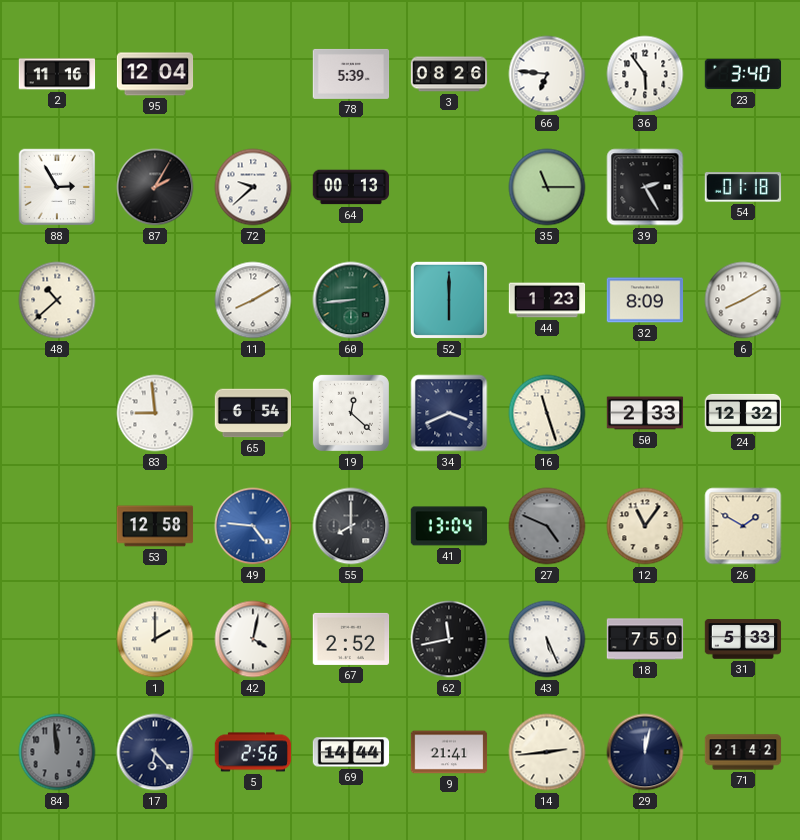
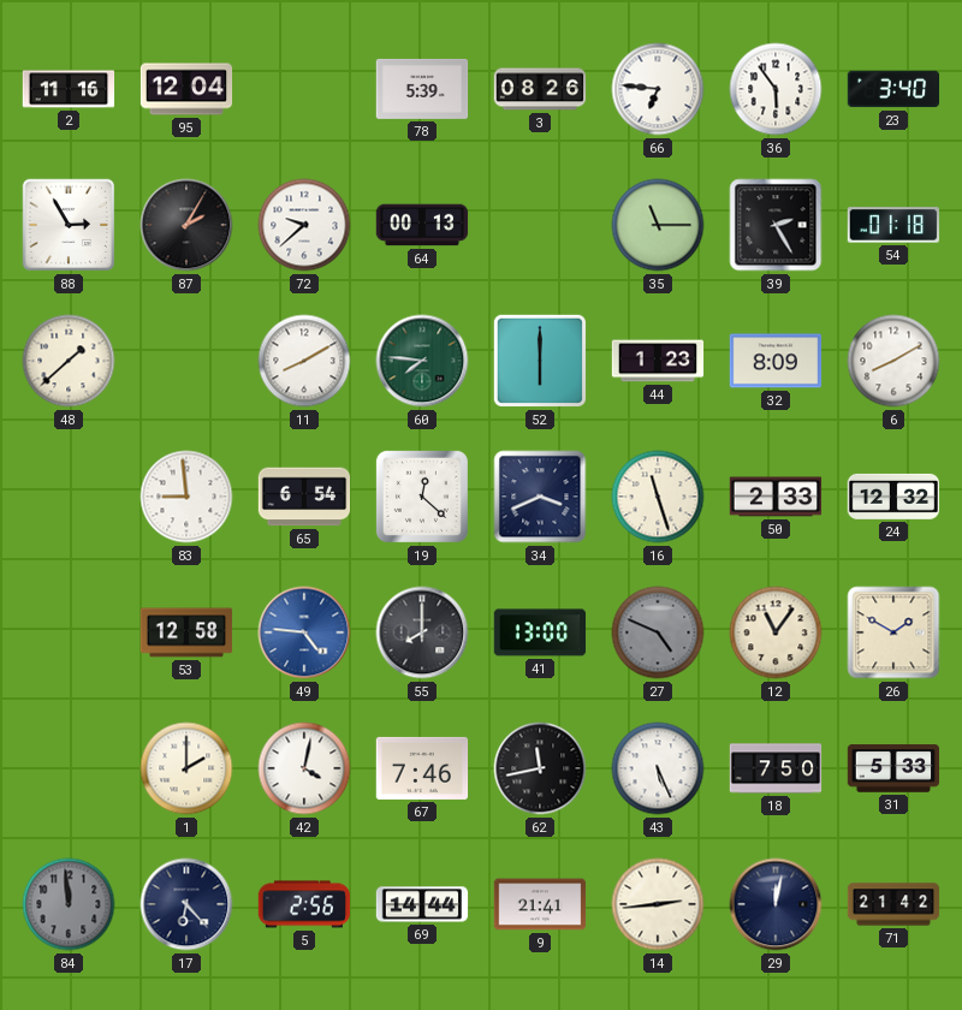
48: 10:38 -> 1:38
60: 8:44 -> 7:46
41: 13:04 -> 13:00
67: 2:52 -> 7:46
